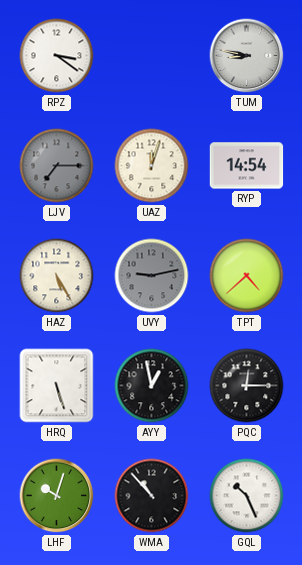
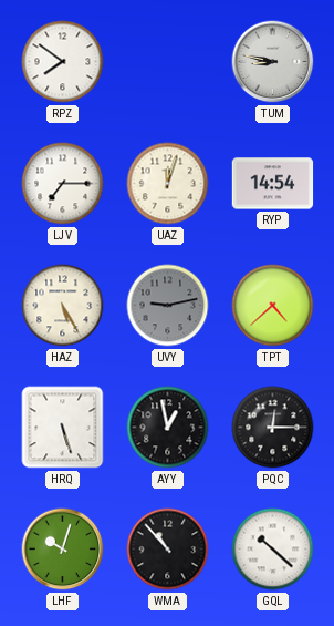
RPZ: 3:21 -> 7:51
LJV dial: grey -> white
GQL: 10:26 -> 10:22
